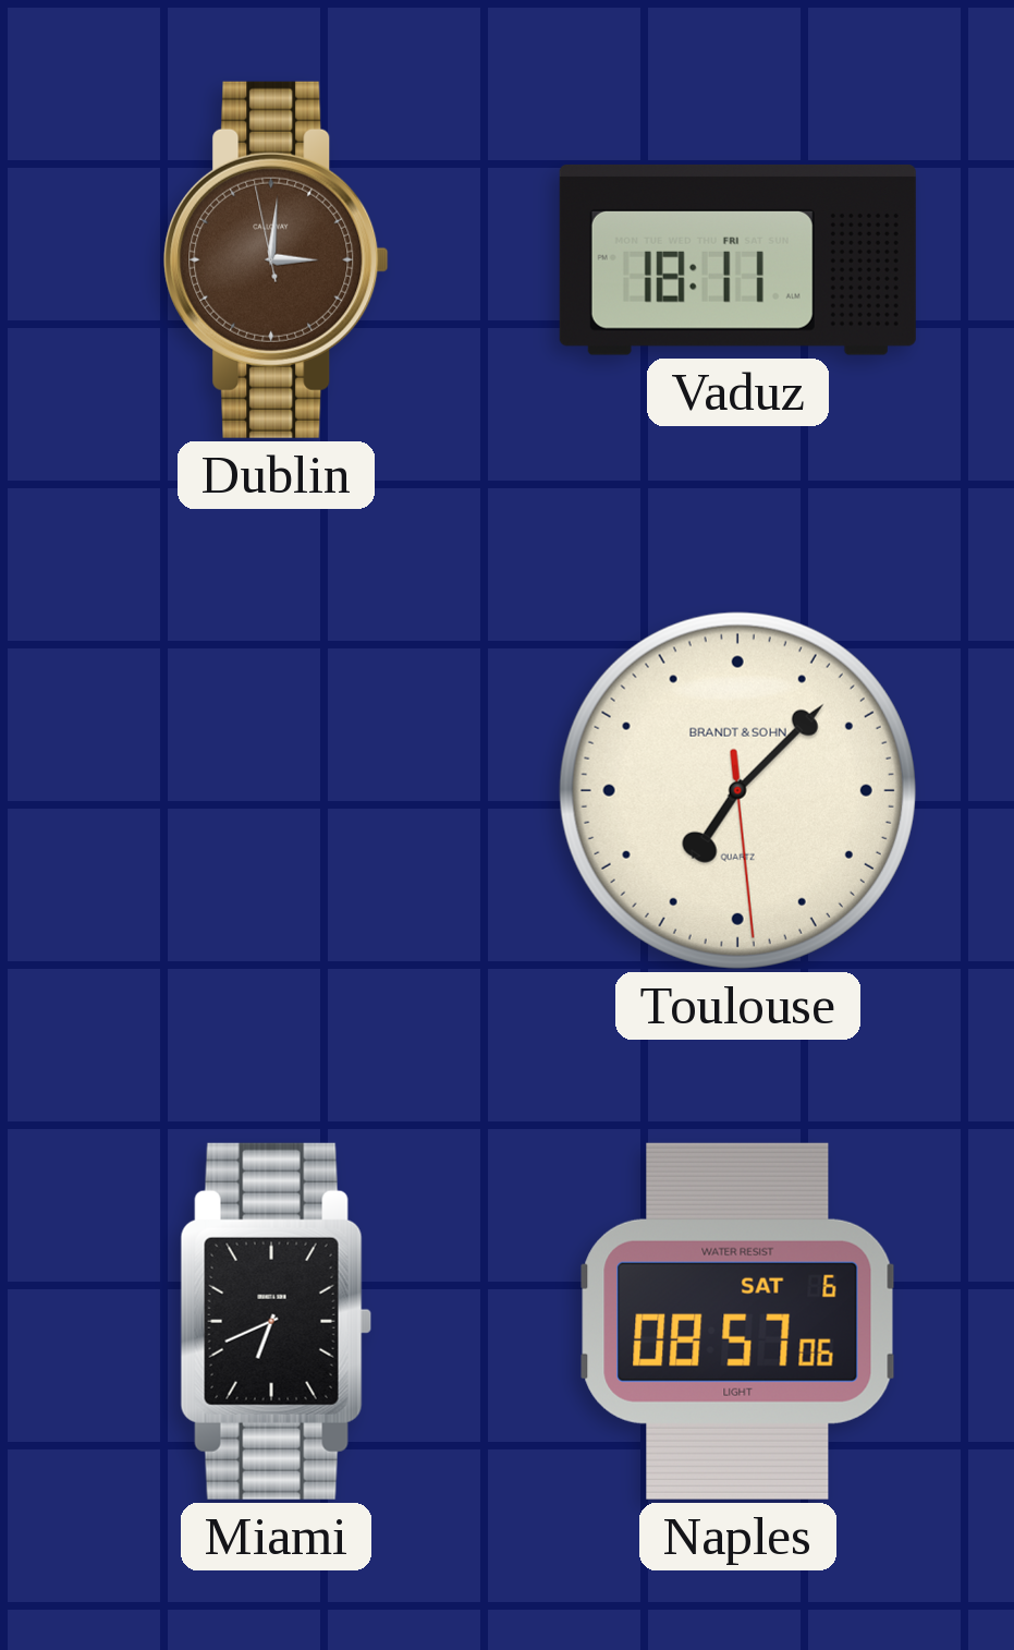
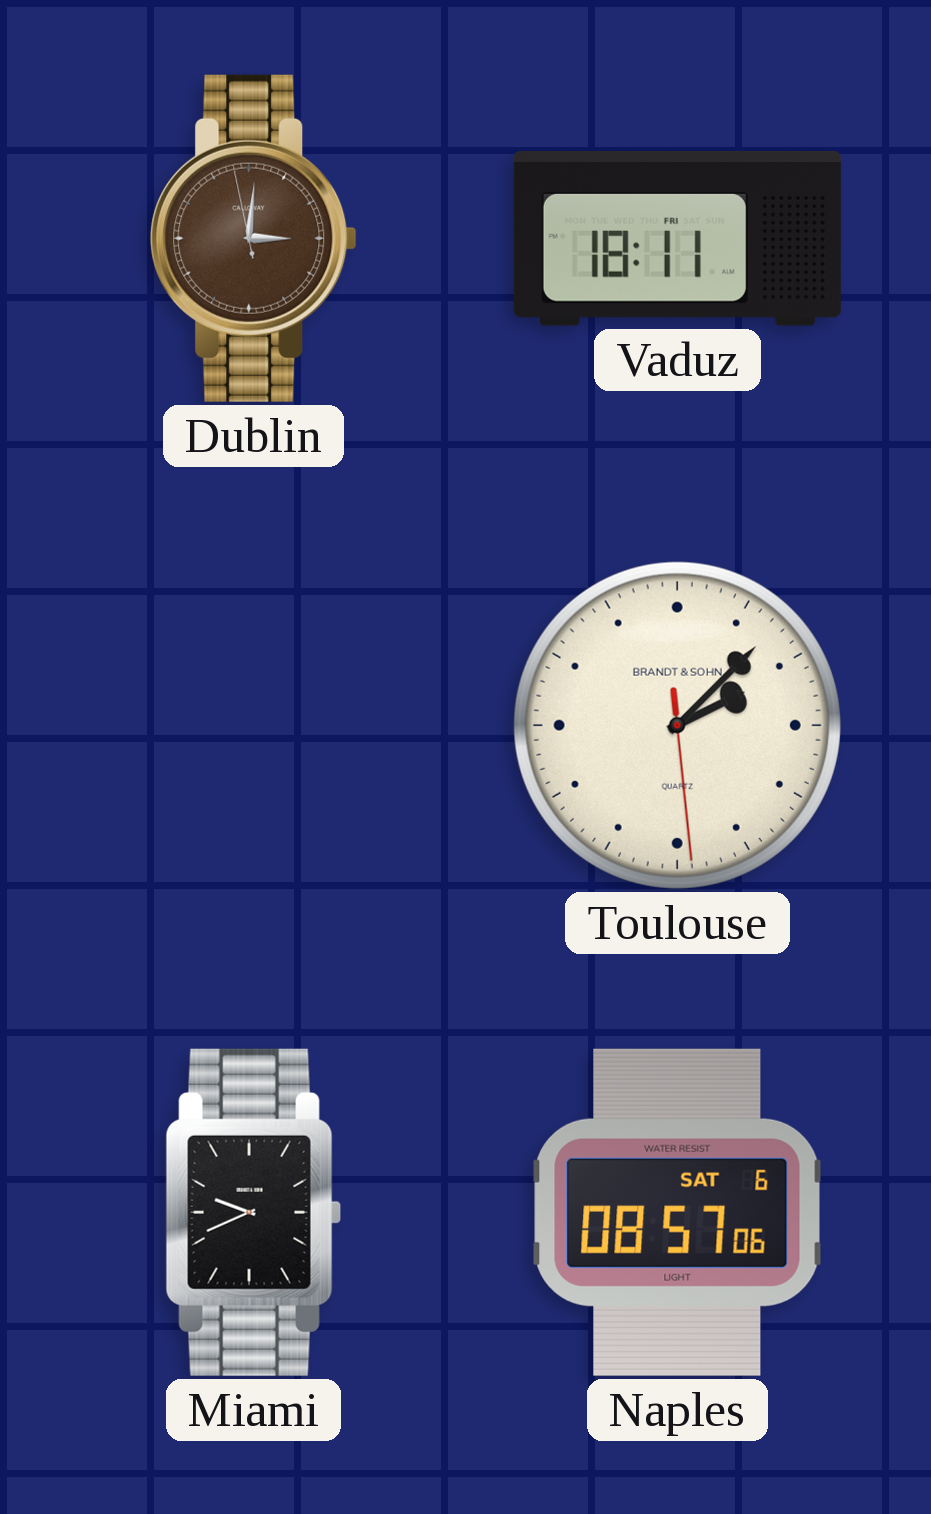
Toulouse: 7:07 -> 2:07
Miami: 6:41 -> 9:41
